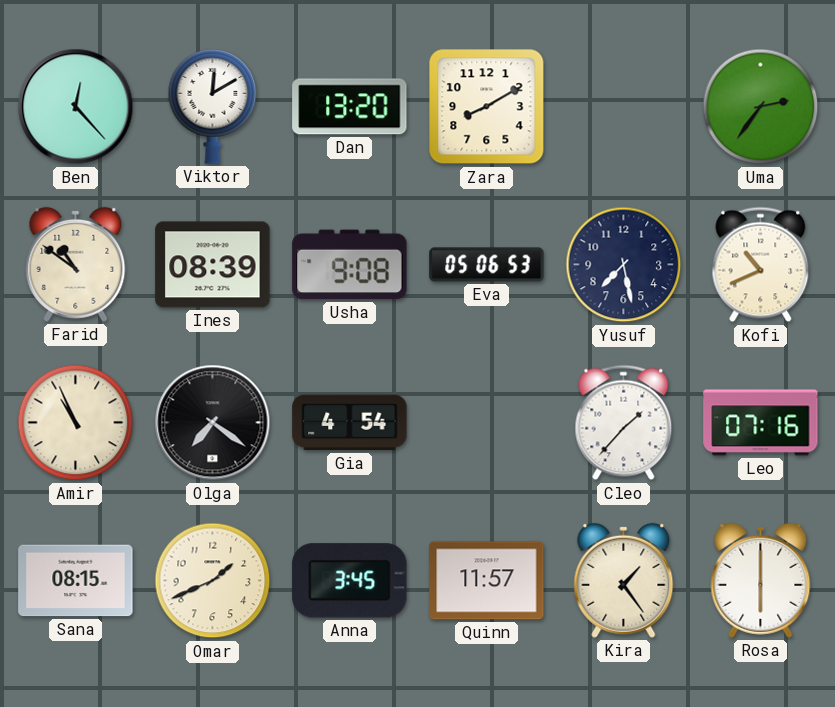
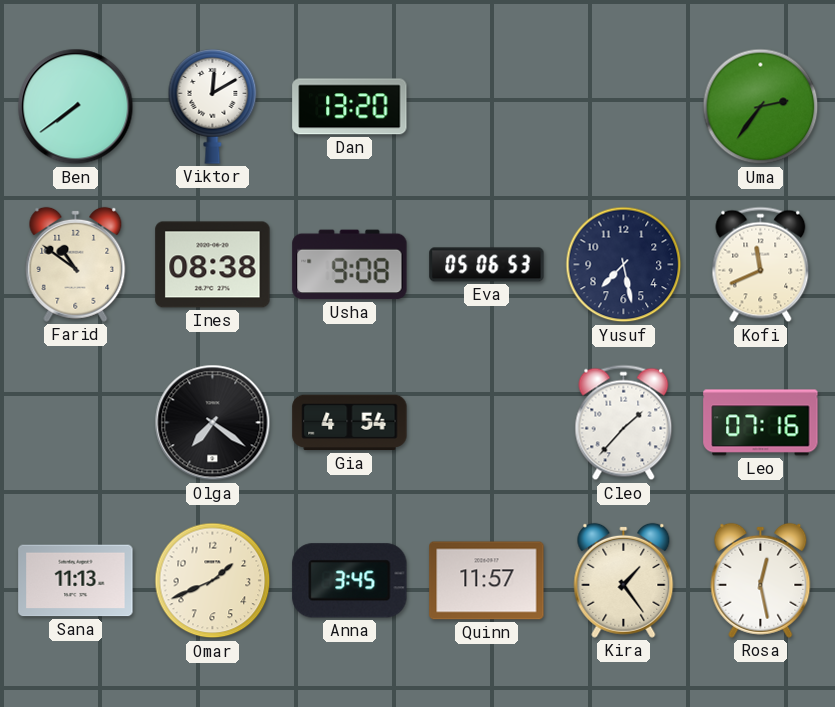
Ben: 12:23 -> 7:39
Zara: 8:10 -> none
Ines: 08:39 -> 08:38
Kofi: 10:41 -> 11:41
Amir: 10:56 -> none
Sana: 08:15 -> 11:13
Rosa: 6:00 -> 12:28
